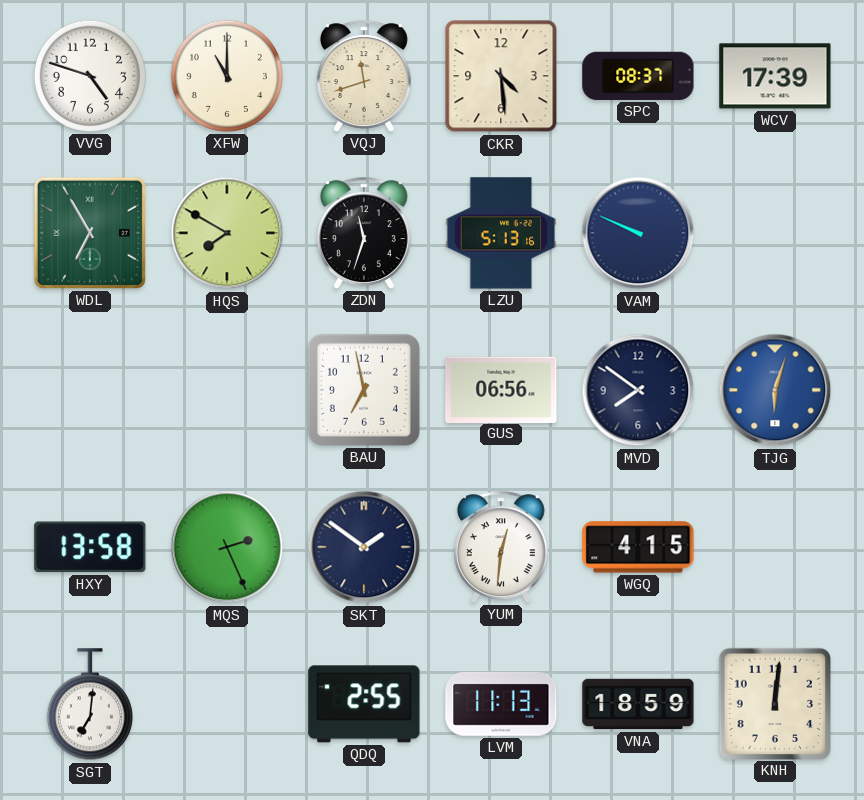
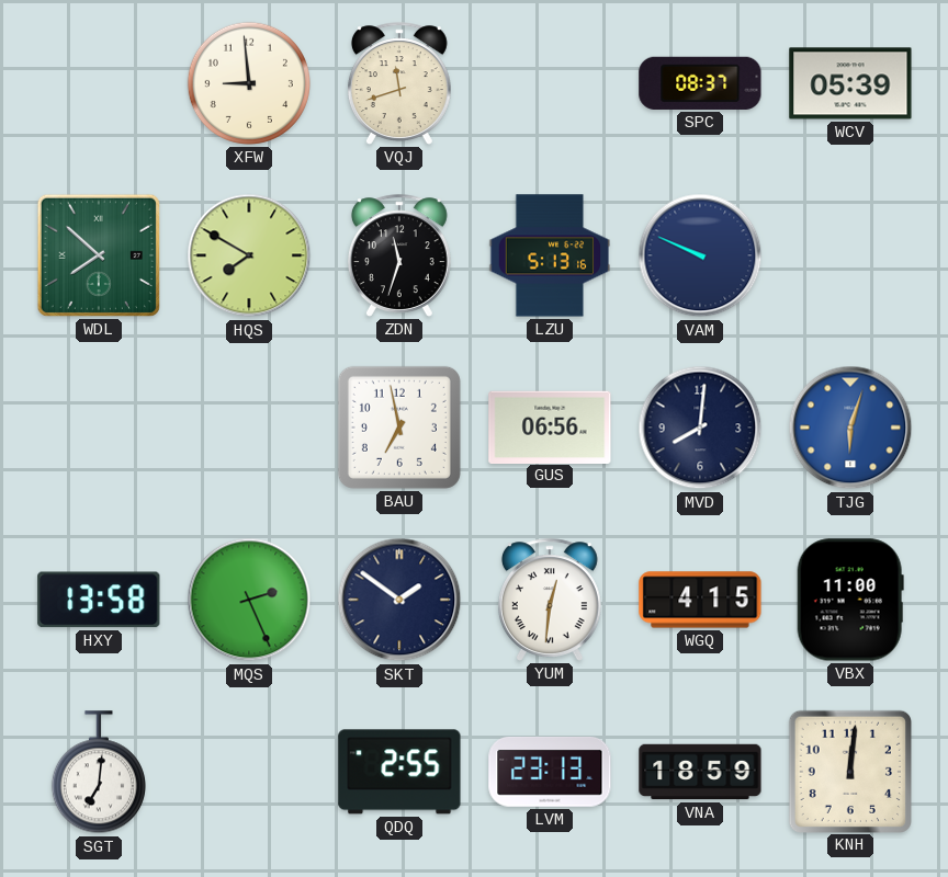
VVG: 4:48 -> none
XFW: 11:00 -> 8:59
CKR: 4:29 -> none
WCV: 17:39 -> 05:39
WDL: 6:55 -> 7:52
MVD: 7:51 -> 8:01
VBX: none -> 11:00
LVM: 11:13 -> 23:13
